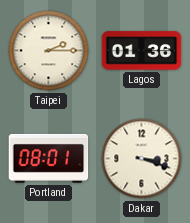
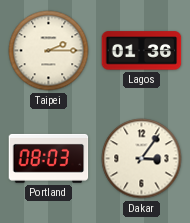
Portland: 08:01 -> 08:03
Dakar: 3:18 -> 3:06
